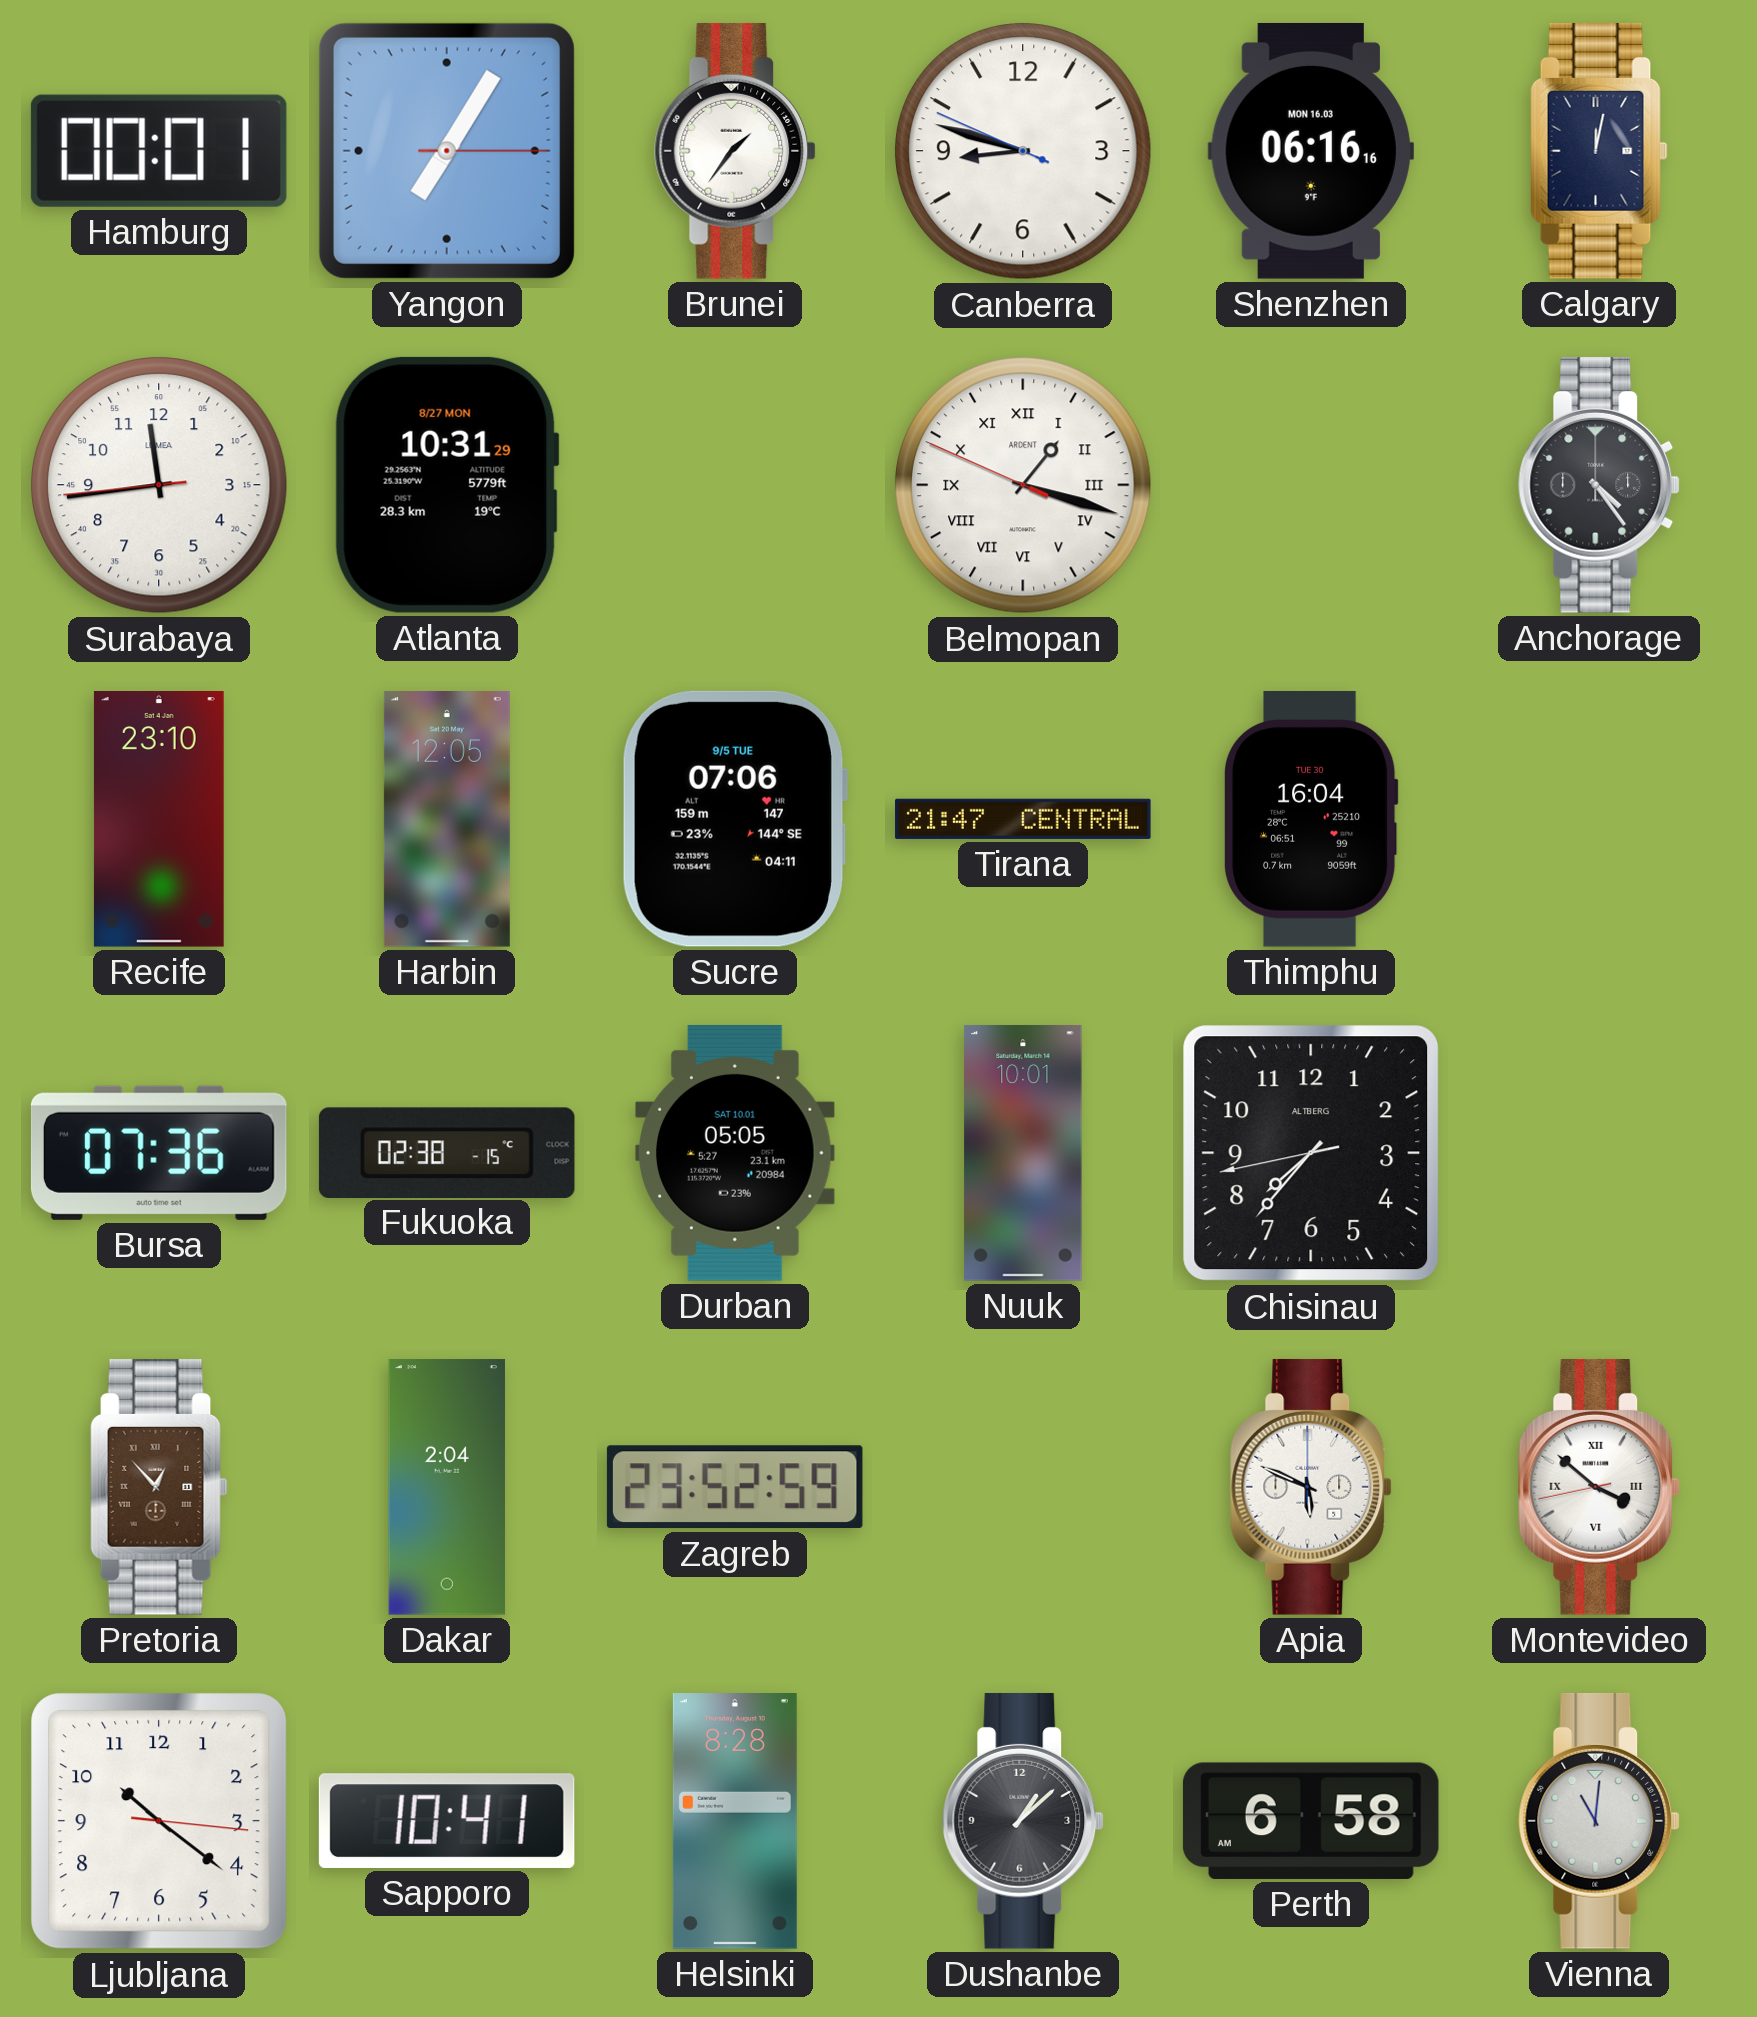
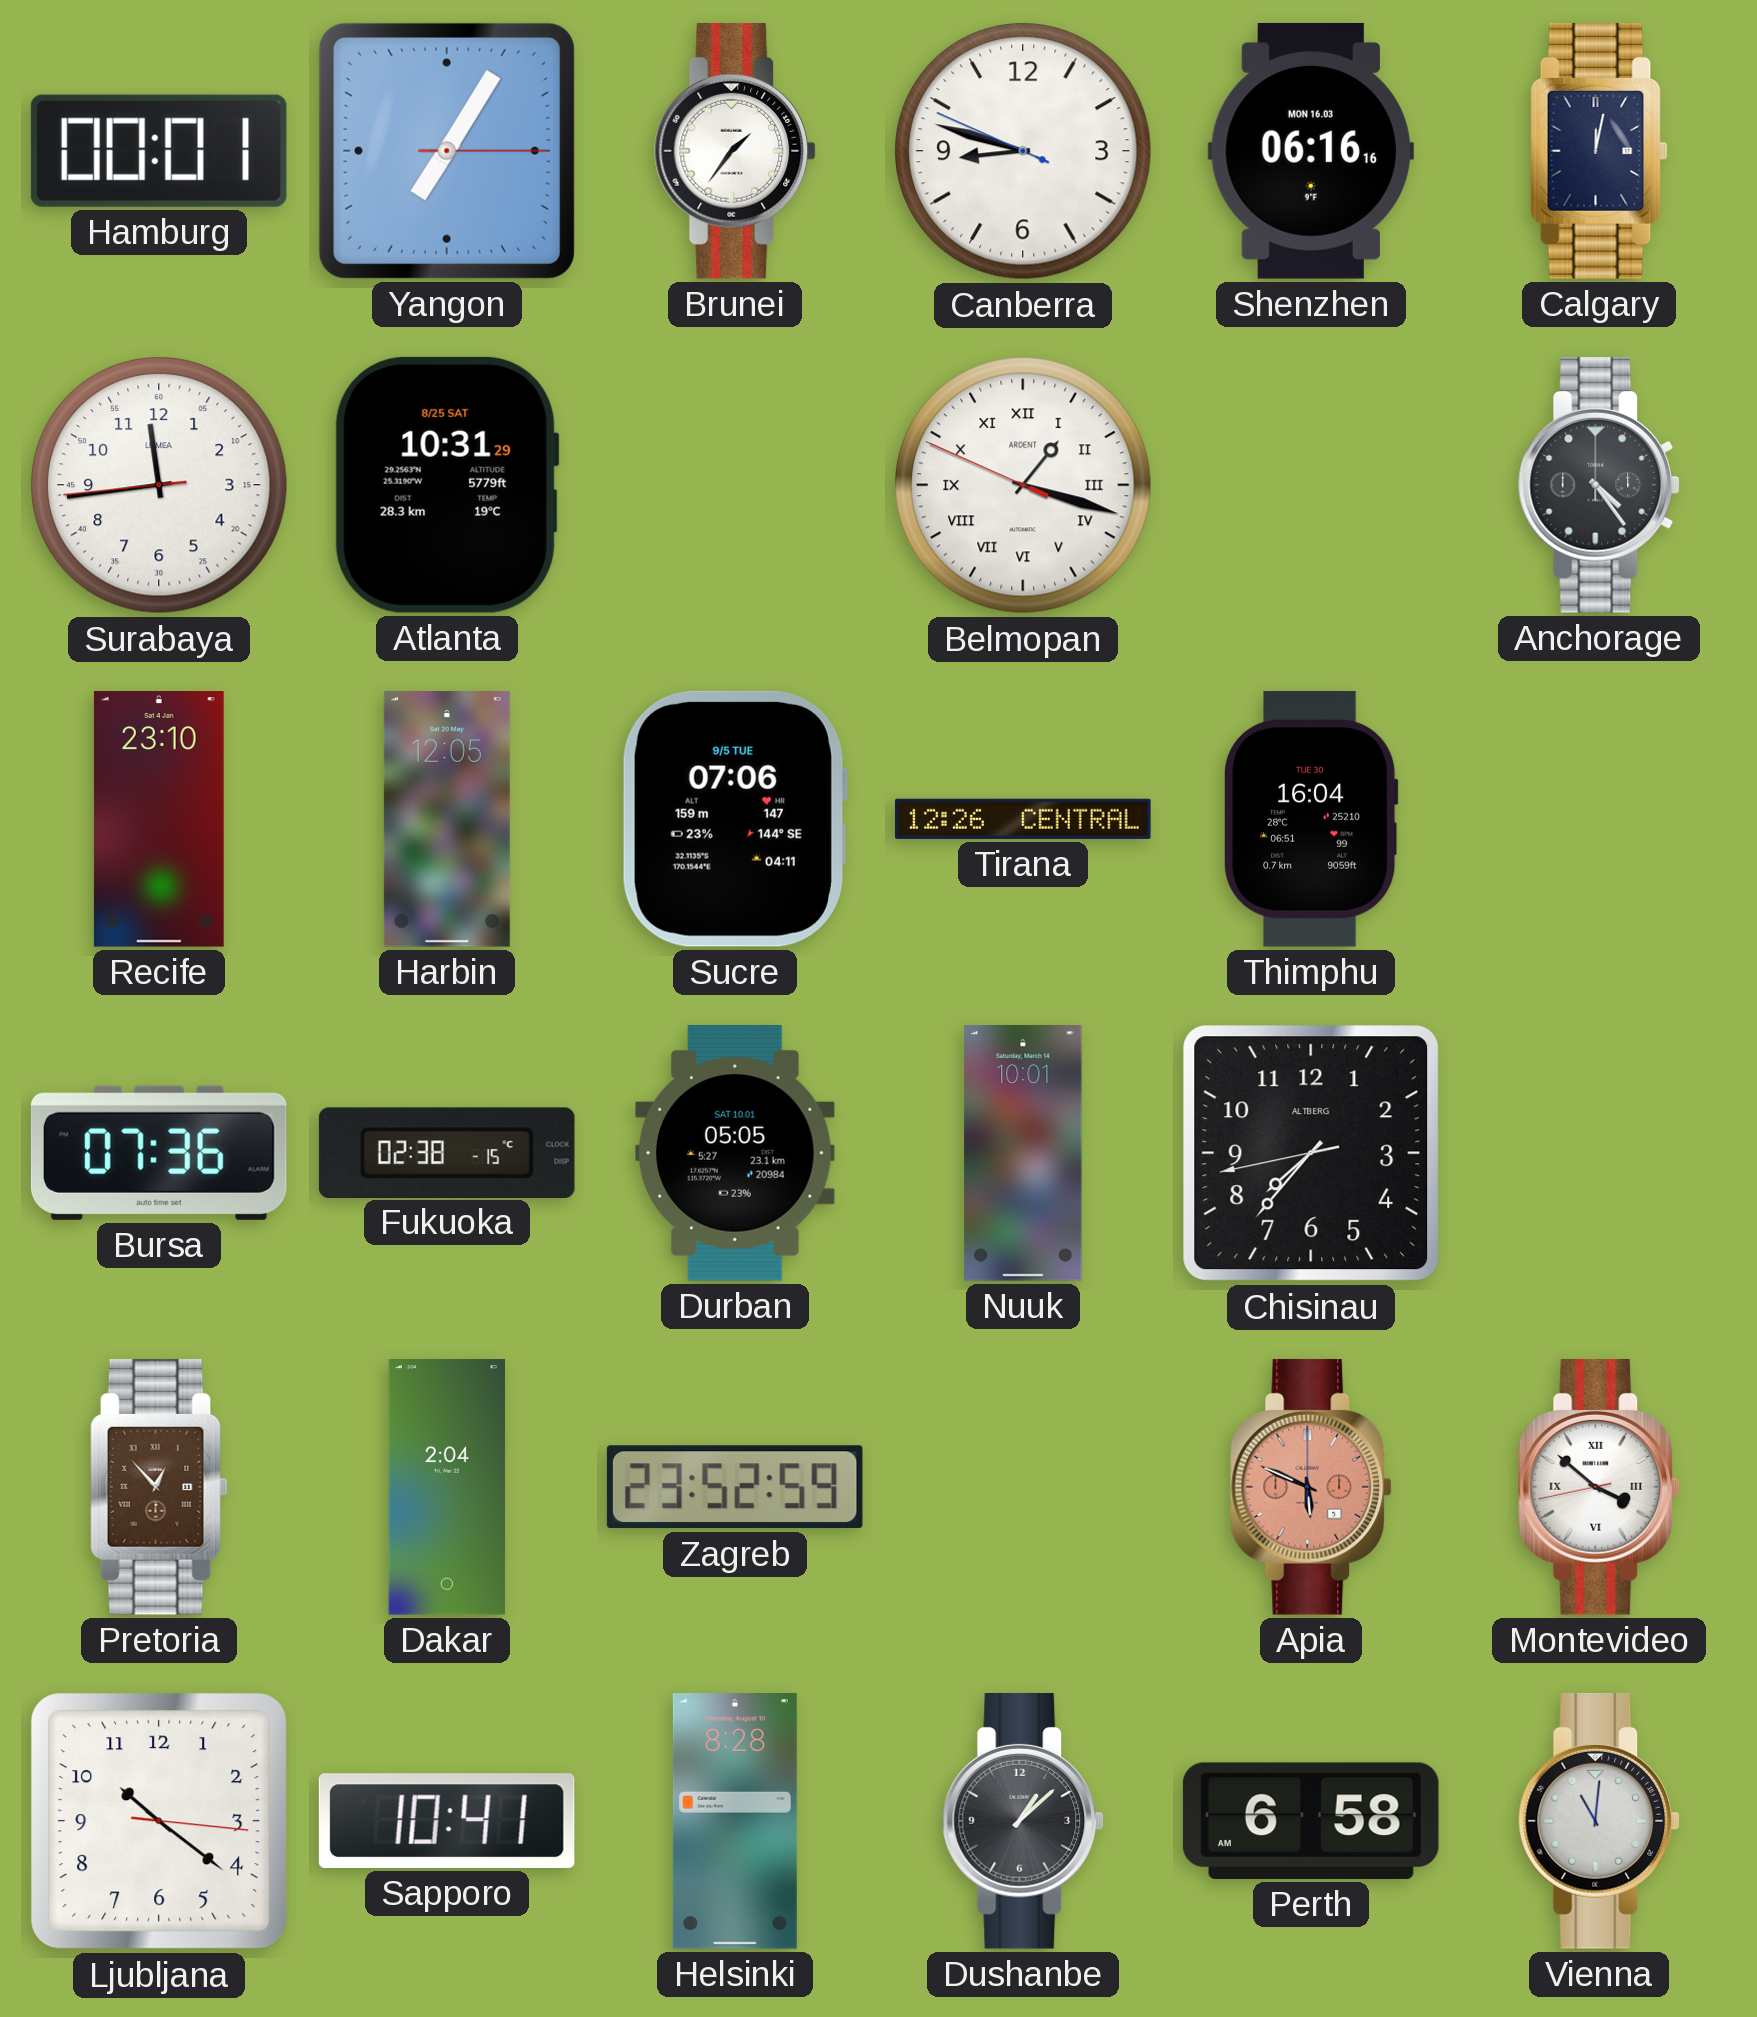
Atlanta date: 8/27 MON -> 8/25 SAT
Tirana: 21:47 -> 12:26
Apia dial: white -> salmon
